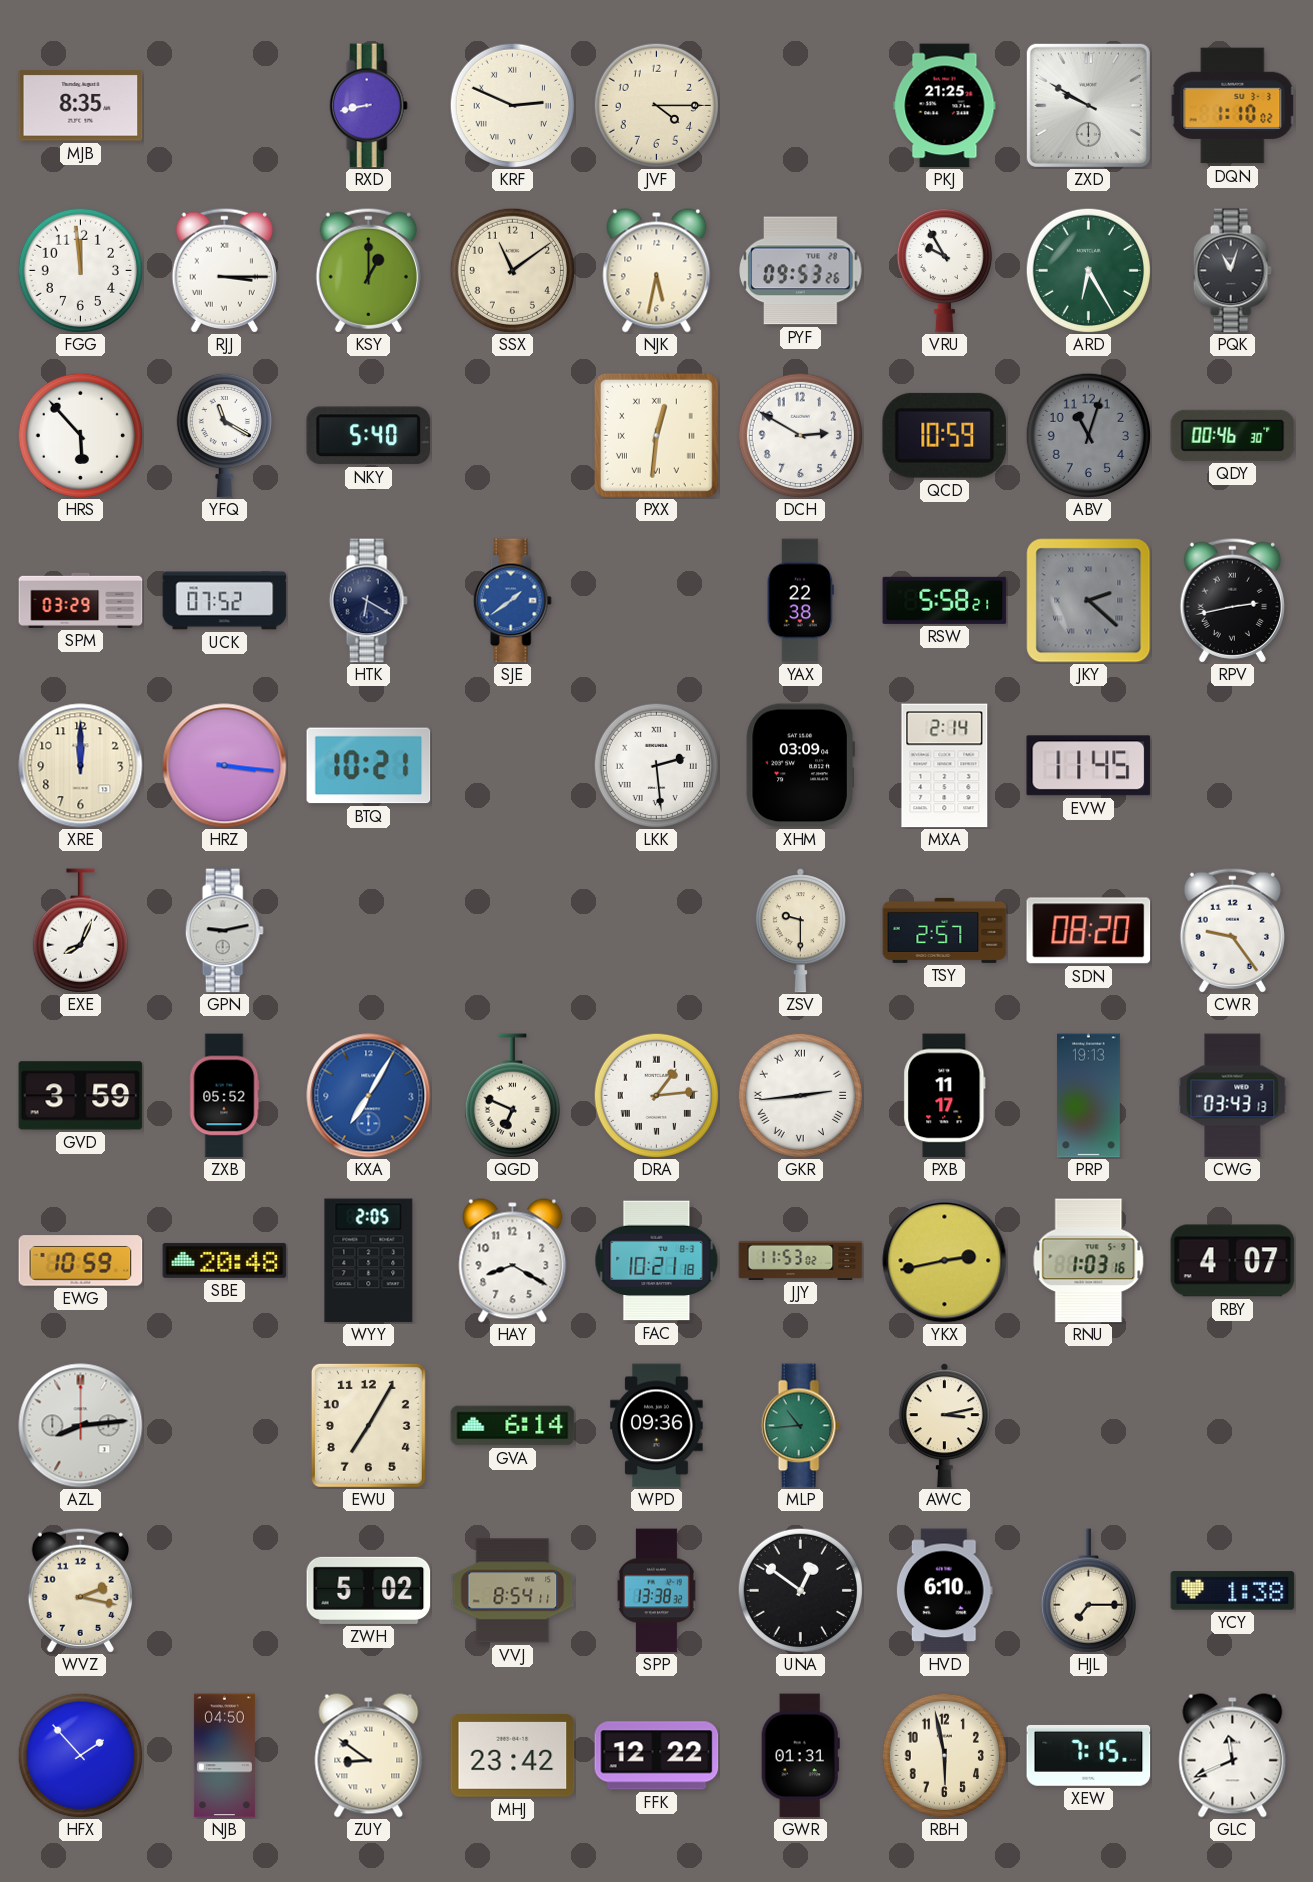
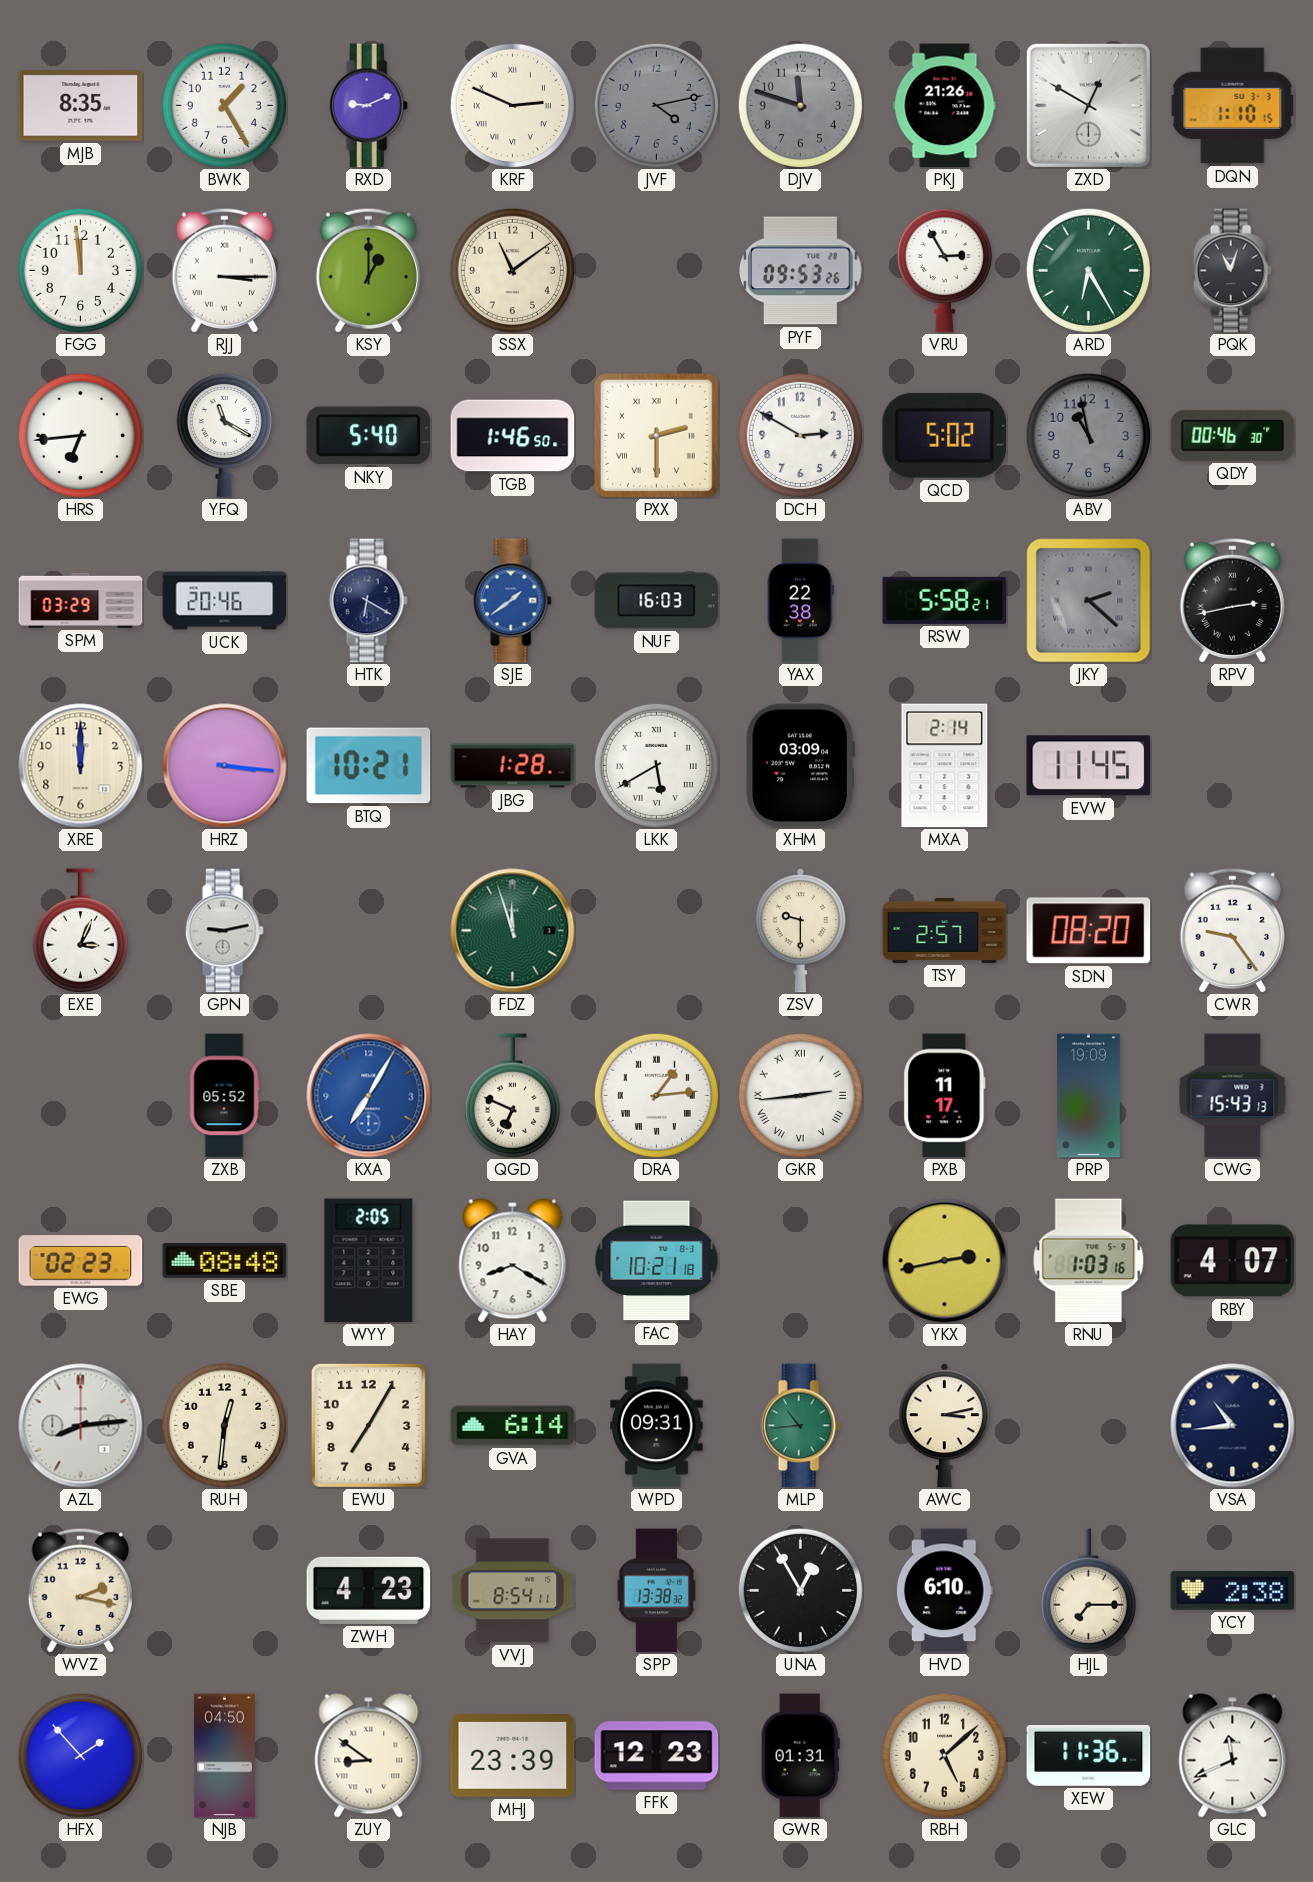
BWK: none -> 1:25
RXD: 8:43 -> 9:11
JVF: 4:15 -> 4:13
JVF dial: cream -> grey
DJV: none -> 11:48
PKJ: 21:25 -> 21:26
ZXD: 9:50 -> 12:50
DQN: 1:10:02 -> 1:10:15
NJK: 5:32 -> none
VRU: 9:55 -> 2:55
HRS: 5:53 -> 6:44
TGB: none -> 1:46
PXX: 12:31 -> 2:30
QCD: 10:59 -> 5:02
ABV: 11:03 -> 10:58
UCK: 07:52 -> 20:46
NUF: none -> 16:03
JBG: none -> 1:28
LKK: 2:29 -> 5:40
EXE: 8:04 -> 3:04
FDZ: none -> 11:57
GVD: 3:59 -> none
PRP: 19:13 -> 19:09
CWG: 03:43 -> 15:43
EWG: 10:59 -> 02:23
SBE: 20:48 -> 08:48
JJY: 11:53 -> none
RUH: none -> 12:31
WPD: 09:36 -> 09:31
VSA: none -> 10:44
ZWH: 5:02 -> 4:23
UNA: 12:51 -> 12:55
YCY: 1:38 -> 2:38
MHJ: 23:42 -> 23:39
FFK: 12:22 -> 12:23
RBH: 5:58 -> 5:08
XEW: 7:15 -> 11:36
